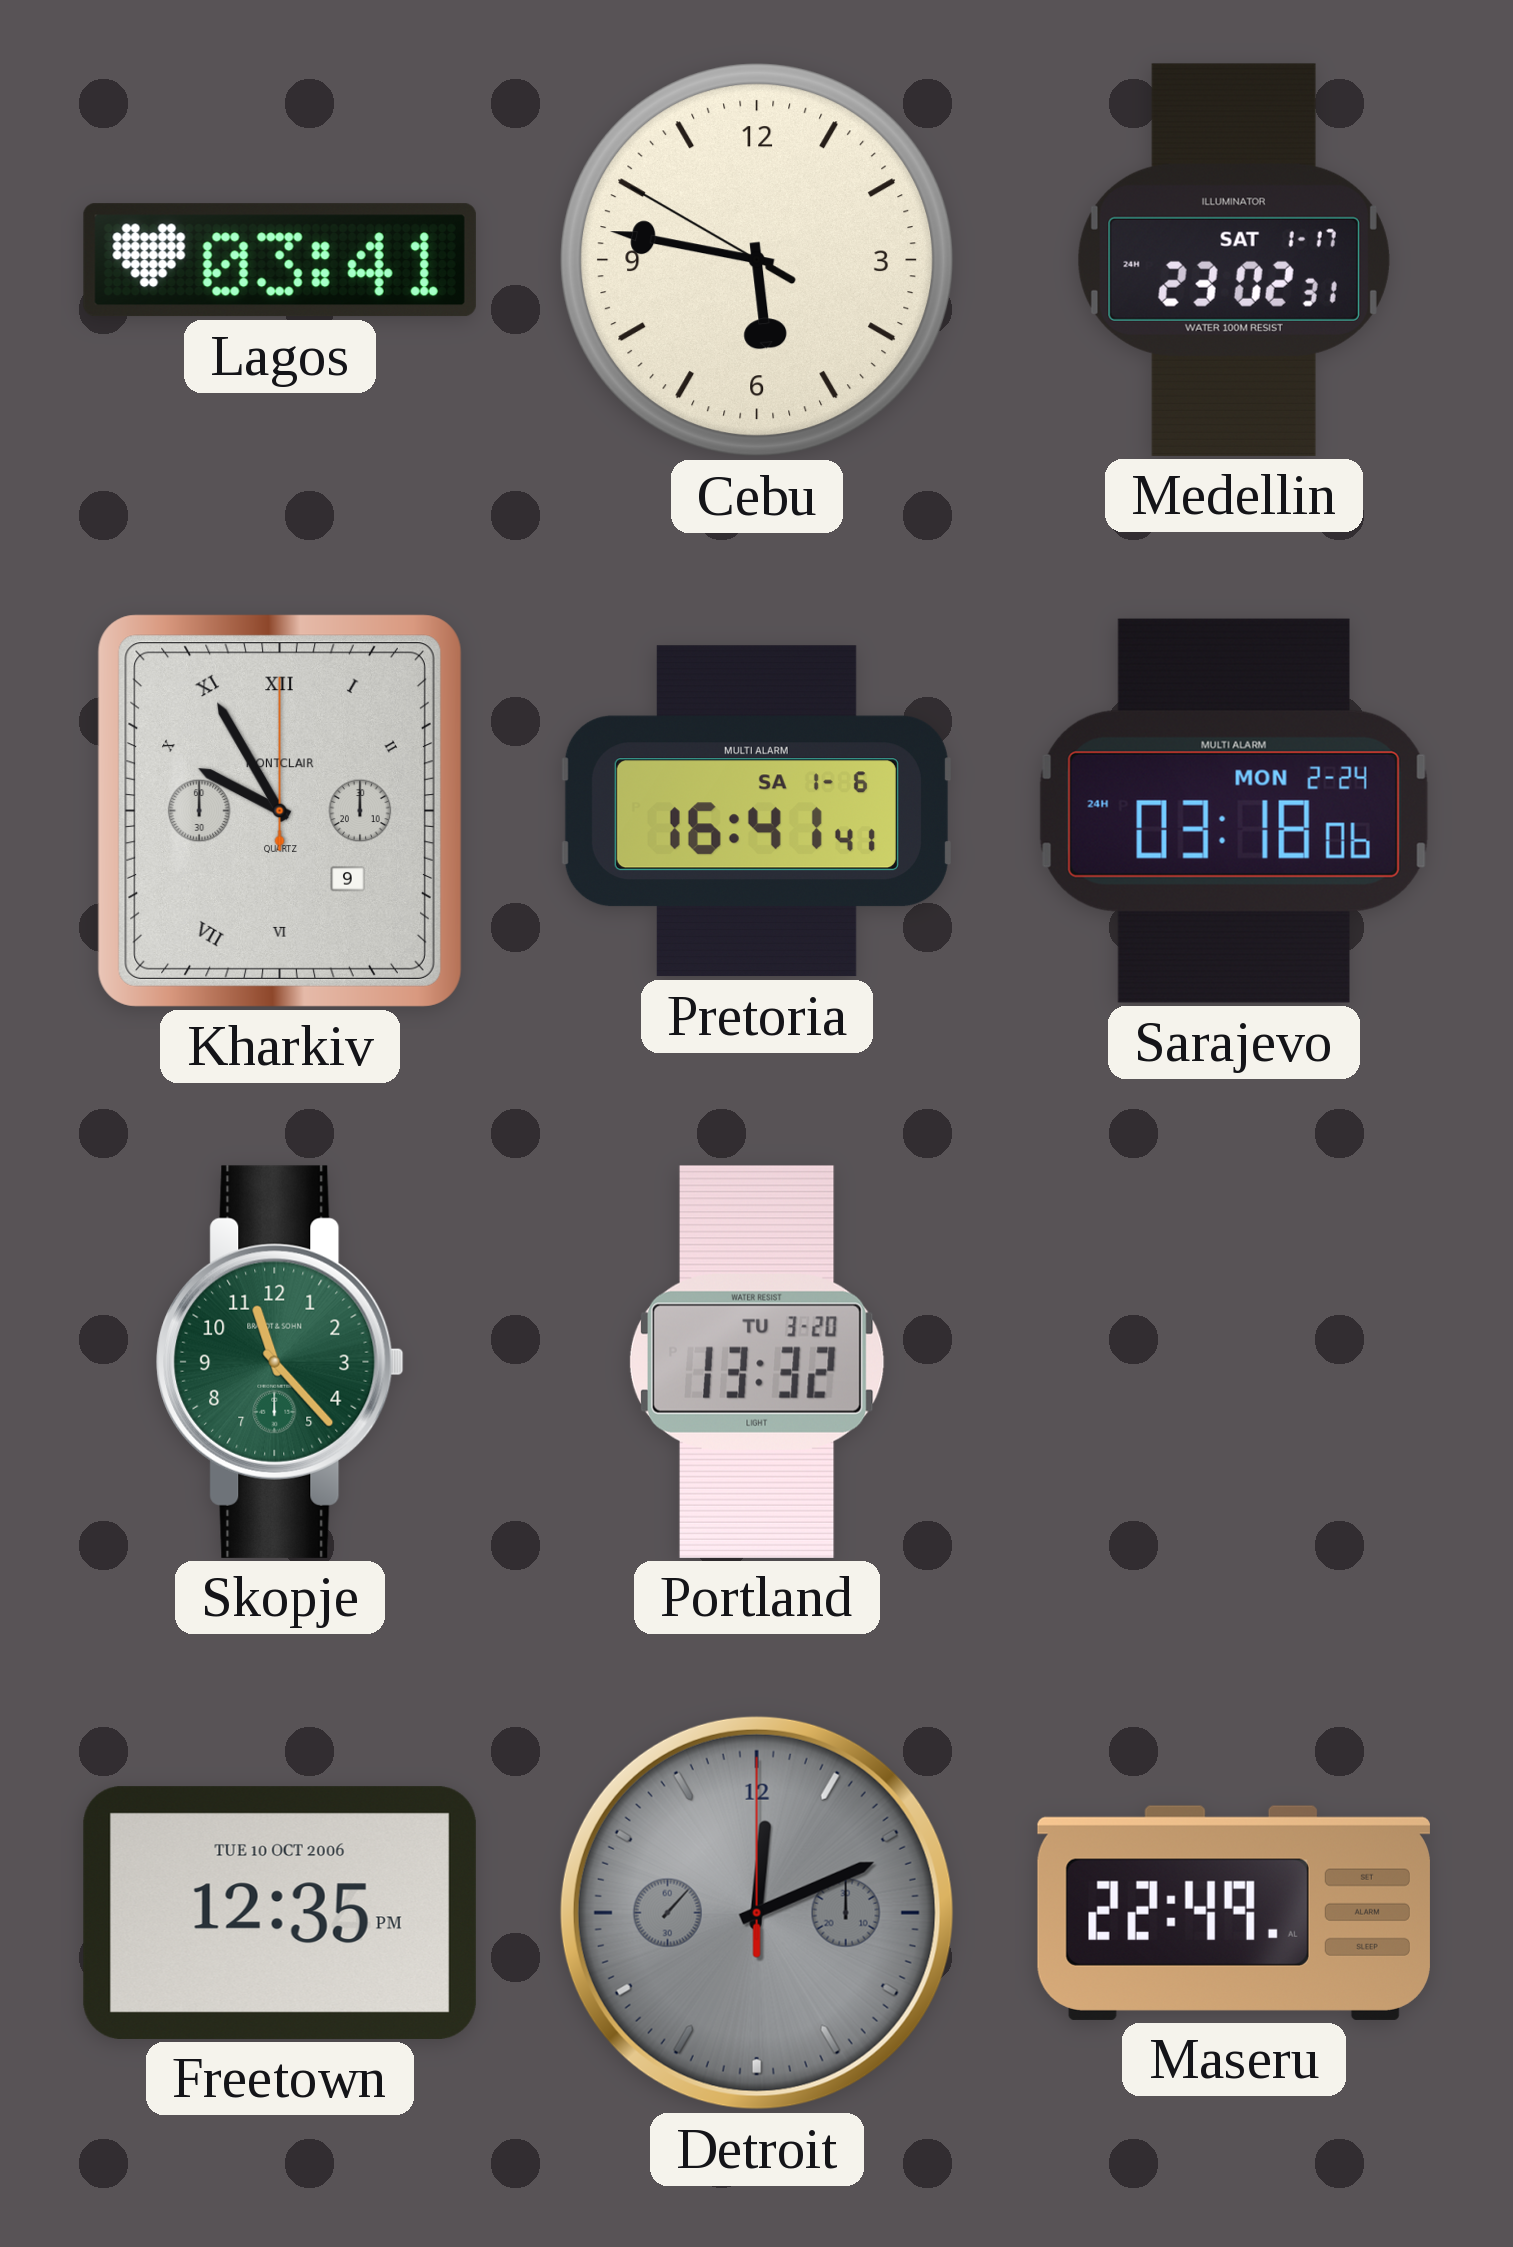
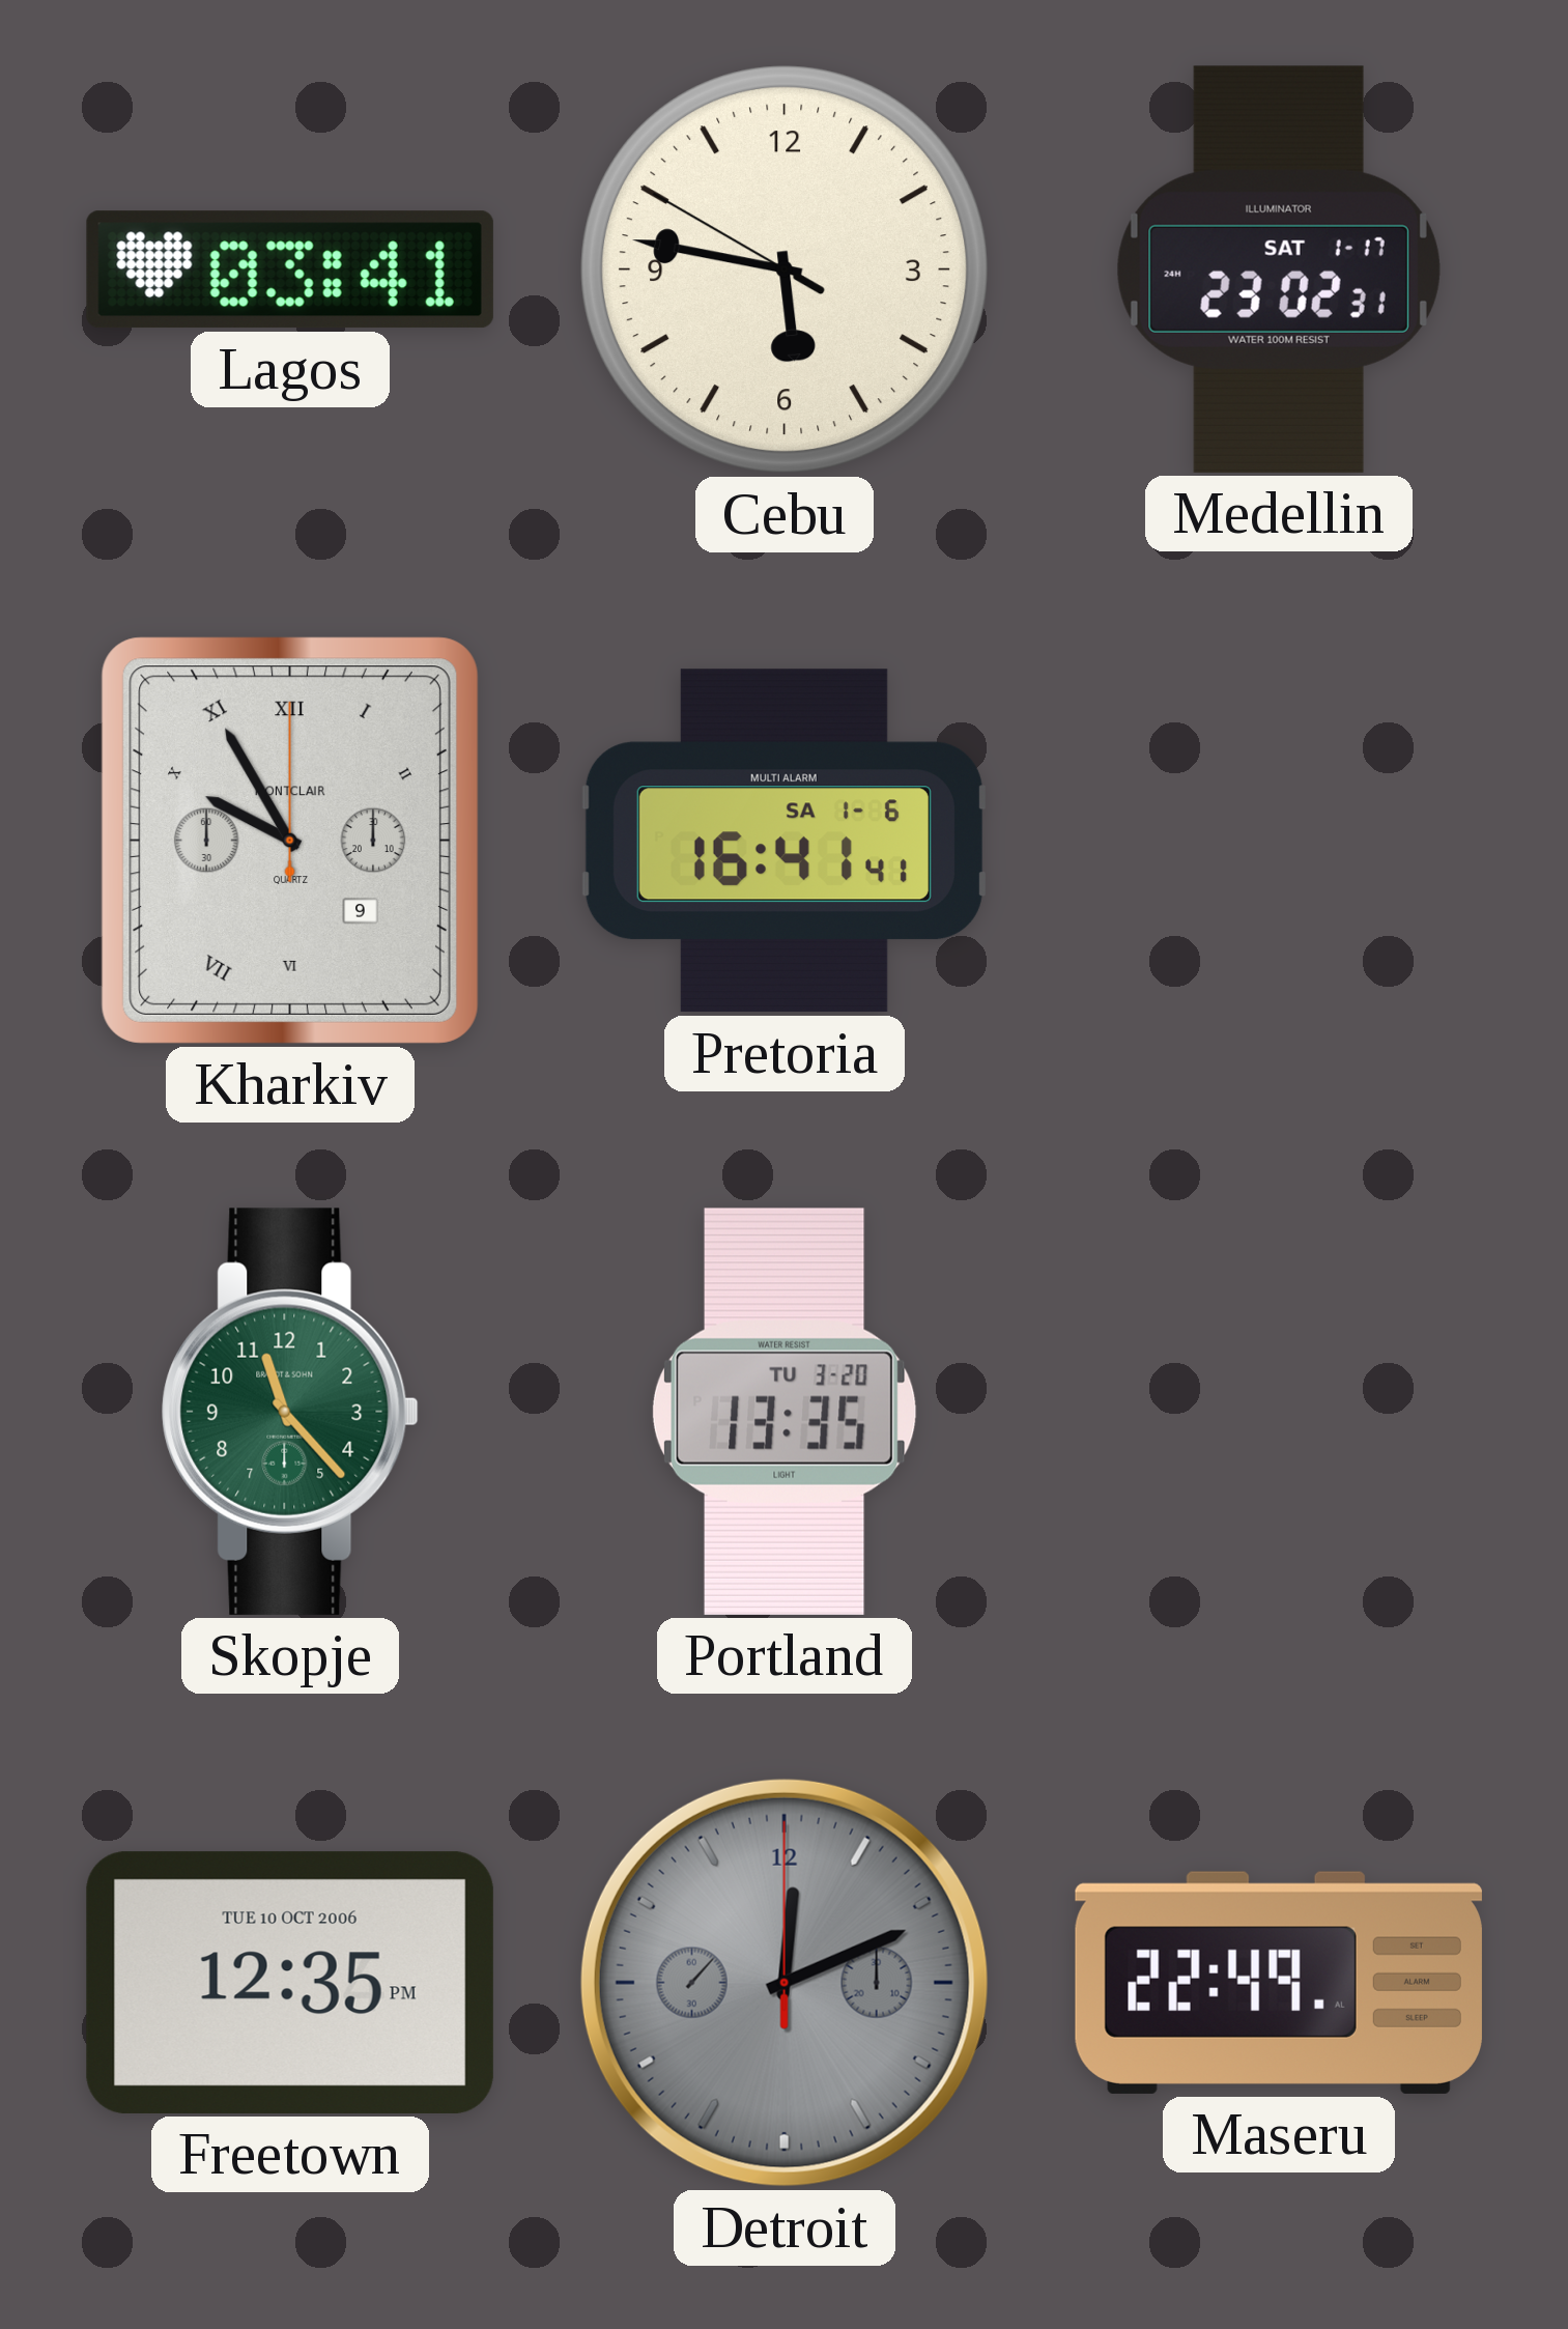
Sarajevo: 03:18 -> none
Portland: 13:32 -> 13:35
